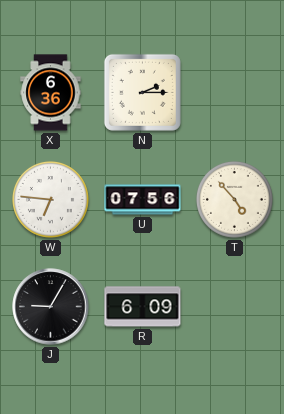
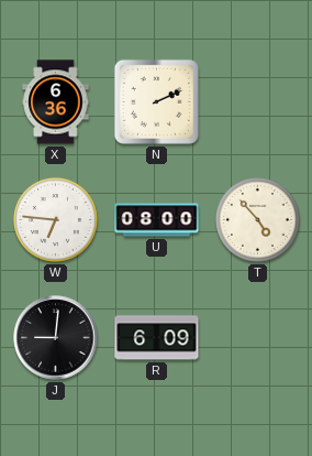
N: 2:15 -> 2:11
U: 07:56 -> 08:00
J: 9:05 -> 9:01
